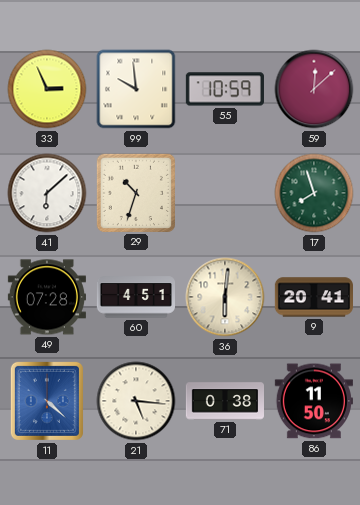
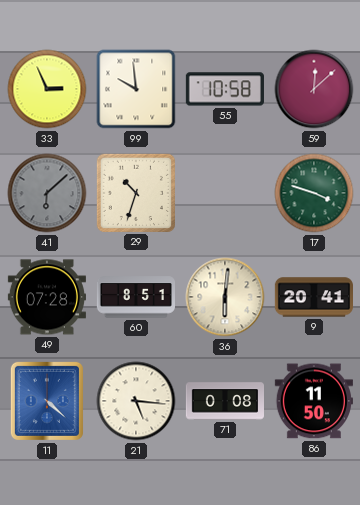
55: 10:59 -> 10:58
41 dial: white -> grey
17: 7:57 -> 3:48
60: 4:51 -> 8:51
71: 0:38 -> 0:08
